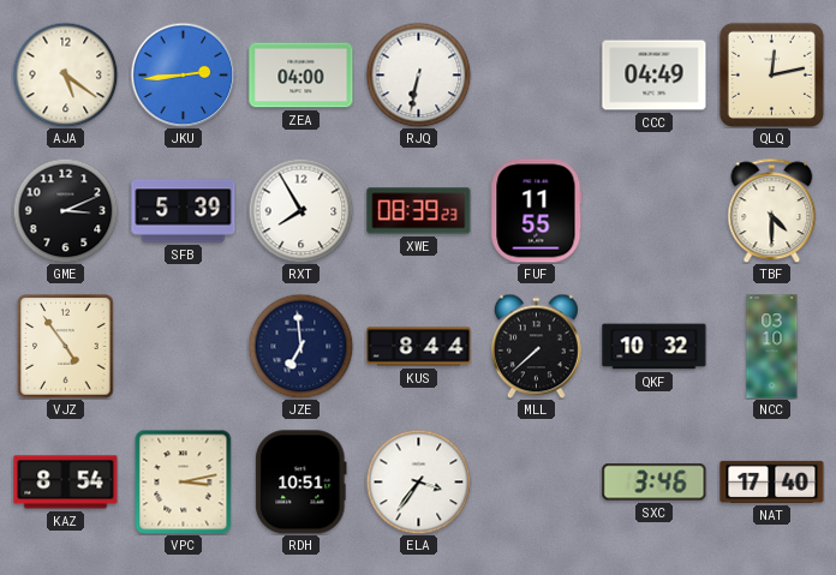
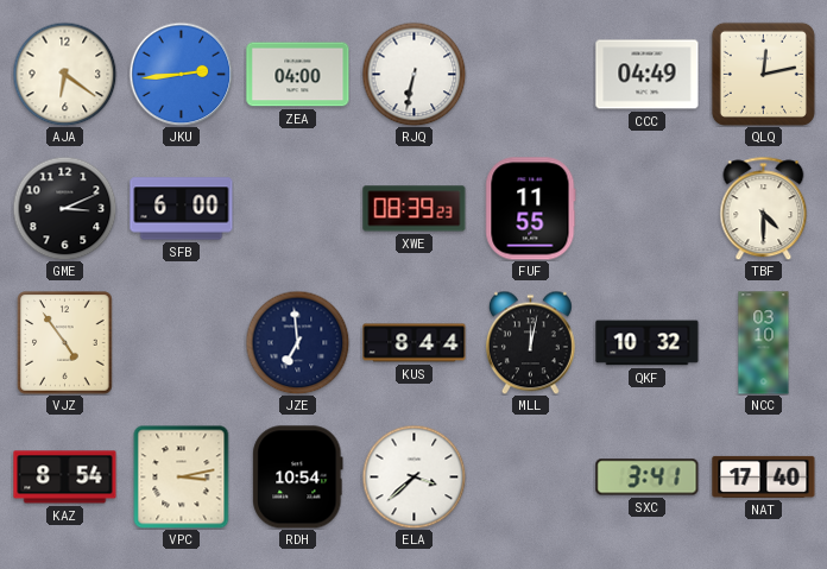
AJA: 5:21 -> 6:21
SFB: 5:39 -> 6:00
RXT: 7:55 -> none
MLL: 7:38 -> 12:02
RDH: 10:51 -> 10:54
ELA: 3:36 -> 3:38
SXC: 3:46 -> 3:41
